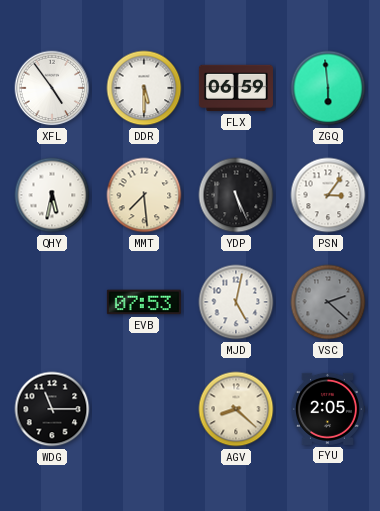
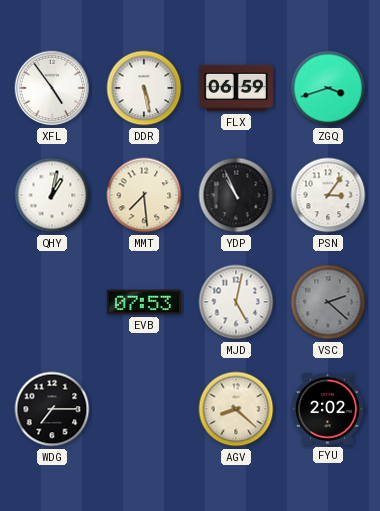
DDR: 5:30 -> 5:28
ZGQ: 5:59 -> 3:42
QHY: 5:32 -> 1:02
YDP: 5:26 -> 10:56
WDG: 11:15 -> 7:15
FYU: 2:05 -> 2:02
